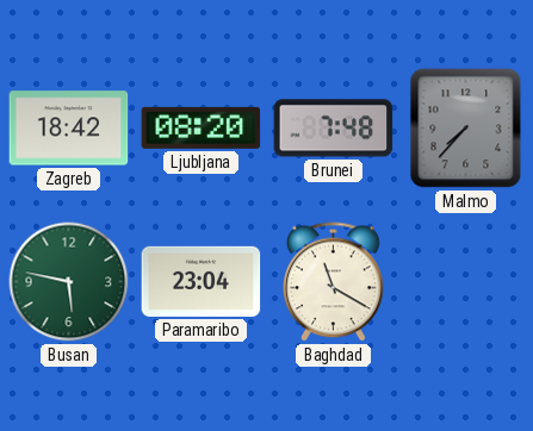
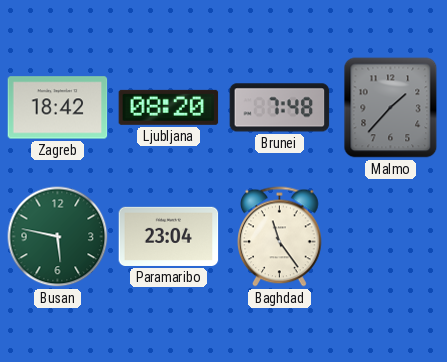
Malmo: 7:37 -> 1:37
Baghdad: 11:20 -> 11:24
